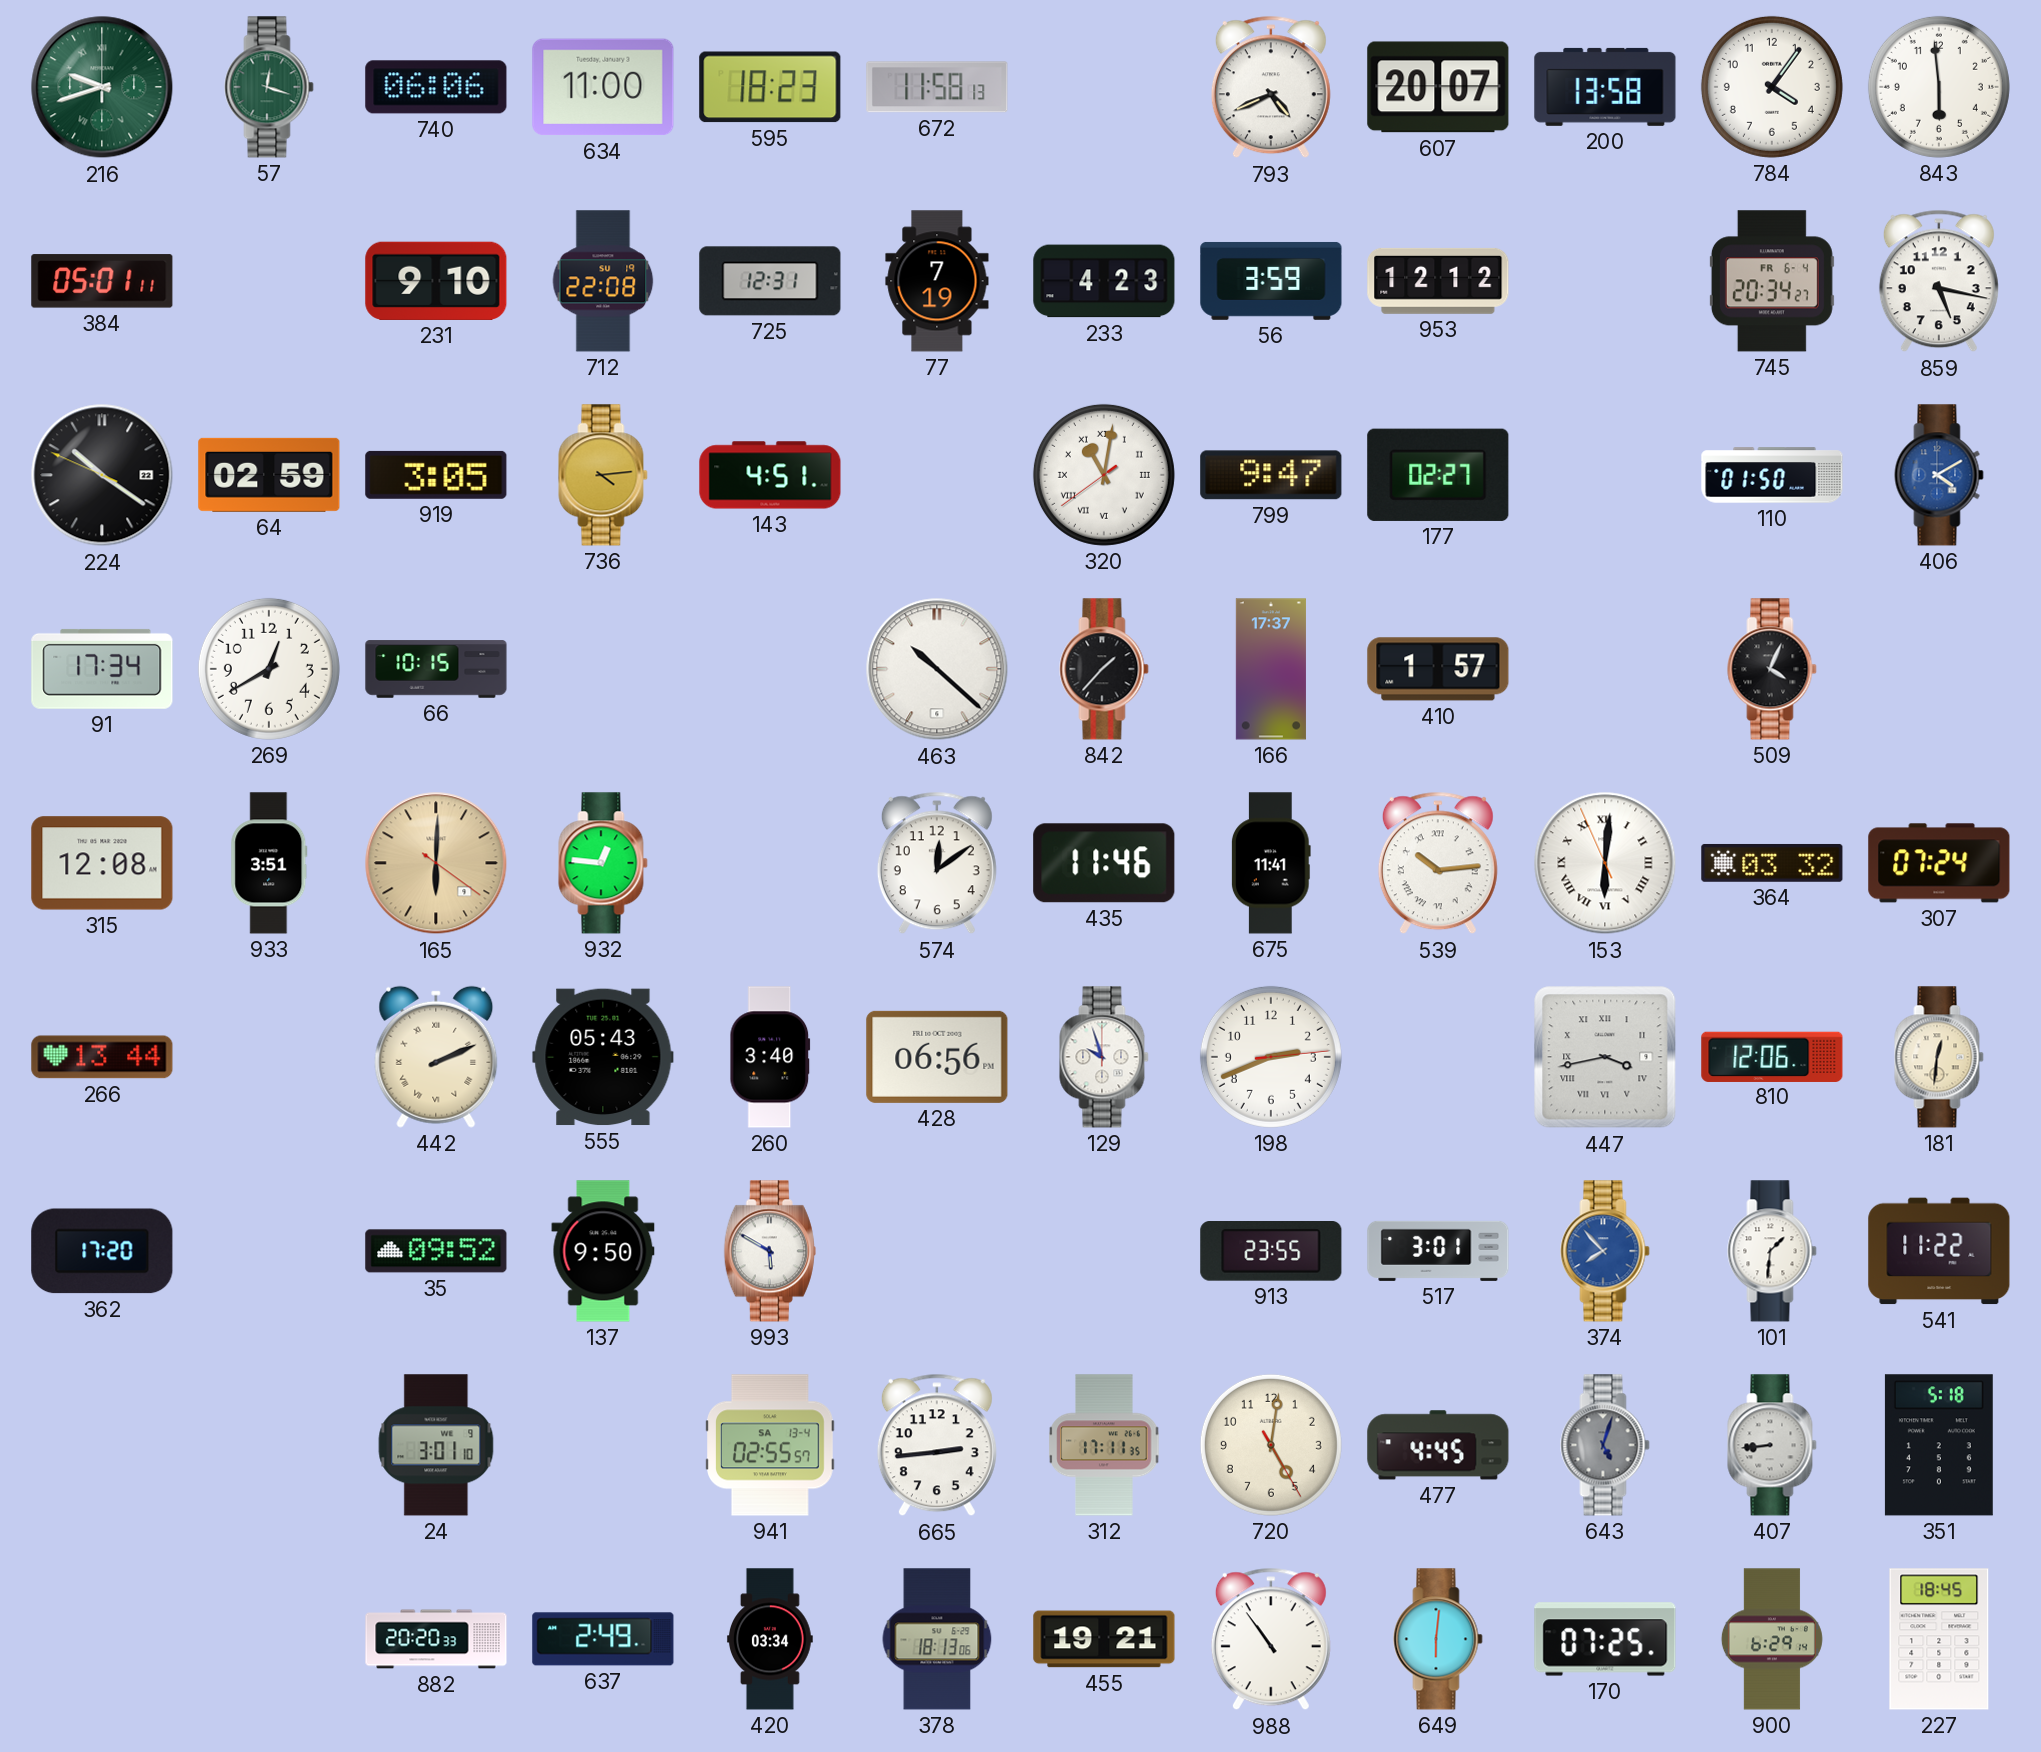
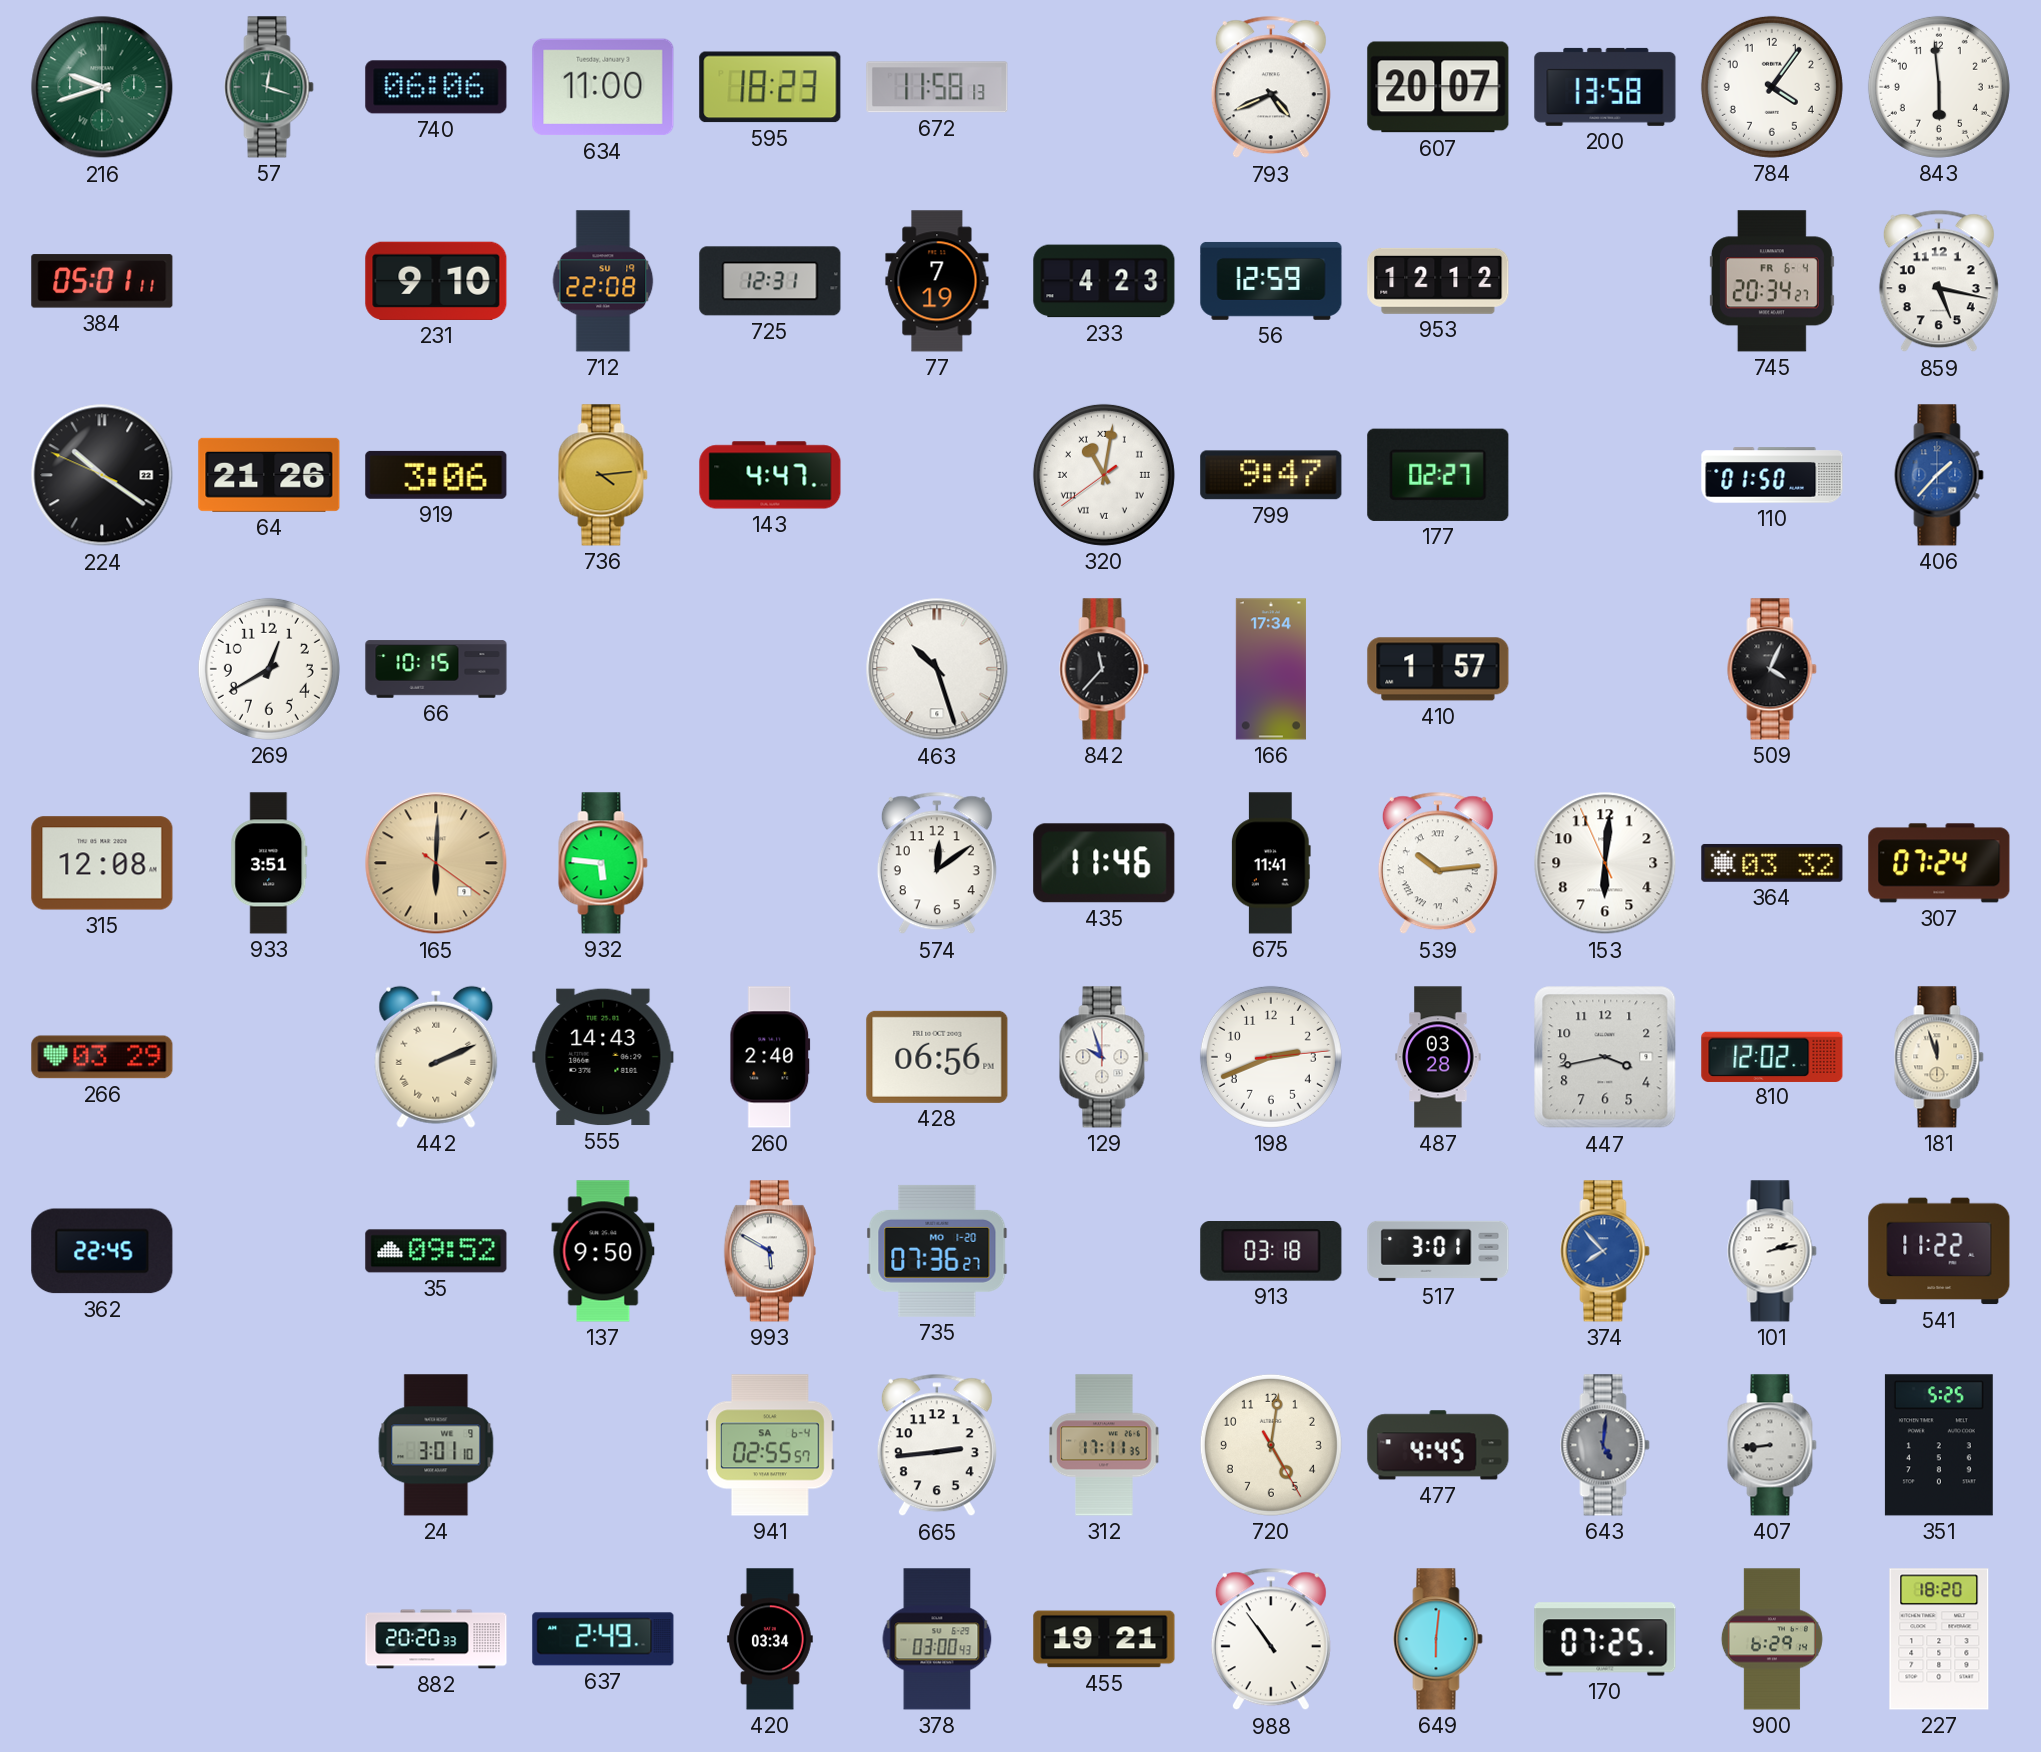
56: 3:59 -> 12:59
64: 02:59 -> 21:26
919: 3:05 -> 3:06
143: 4:51 -> 4:47
406: 4:10 -> 1:37
91: 17:34 -> none
463: 10:22 -> 10:27
842: 1:37 -> 11:37
166: 17:37 -> 17:34
932: 12:46 -> 5:46
153 numerals: Roman -> Arabic
266: 13:44 -> 03:29
555: 05:43 -> 14:43
260: 3:40 -> 2:40
487: none -> 03:28
447 numerals: Roman -> Arabic
810: 12:06 -> 12:02
181: 12:31 -> 11:57
362: 17:20 -> 22:45
735: none -> 07:36
913: 23:55 -> 03:18
101: 1:31 -> 2:13
941 date: SA 13-4 -> SA 6-4
643: 5:03 -> 5:01
351: 5:18 -> 5:25
378: 18:13 -> 03:00
227: 18:45 -> 18:20
